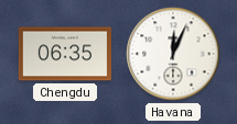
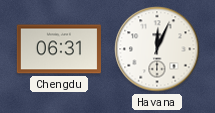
Chengdu: 06:35 -> 06:31
